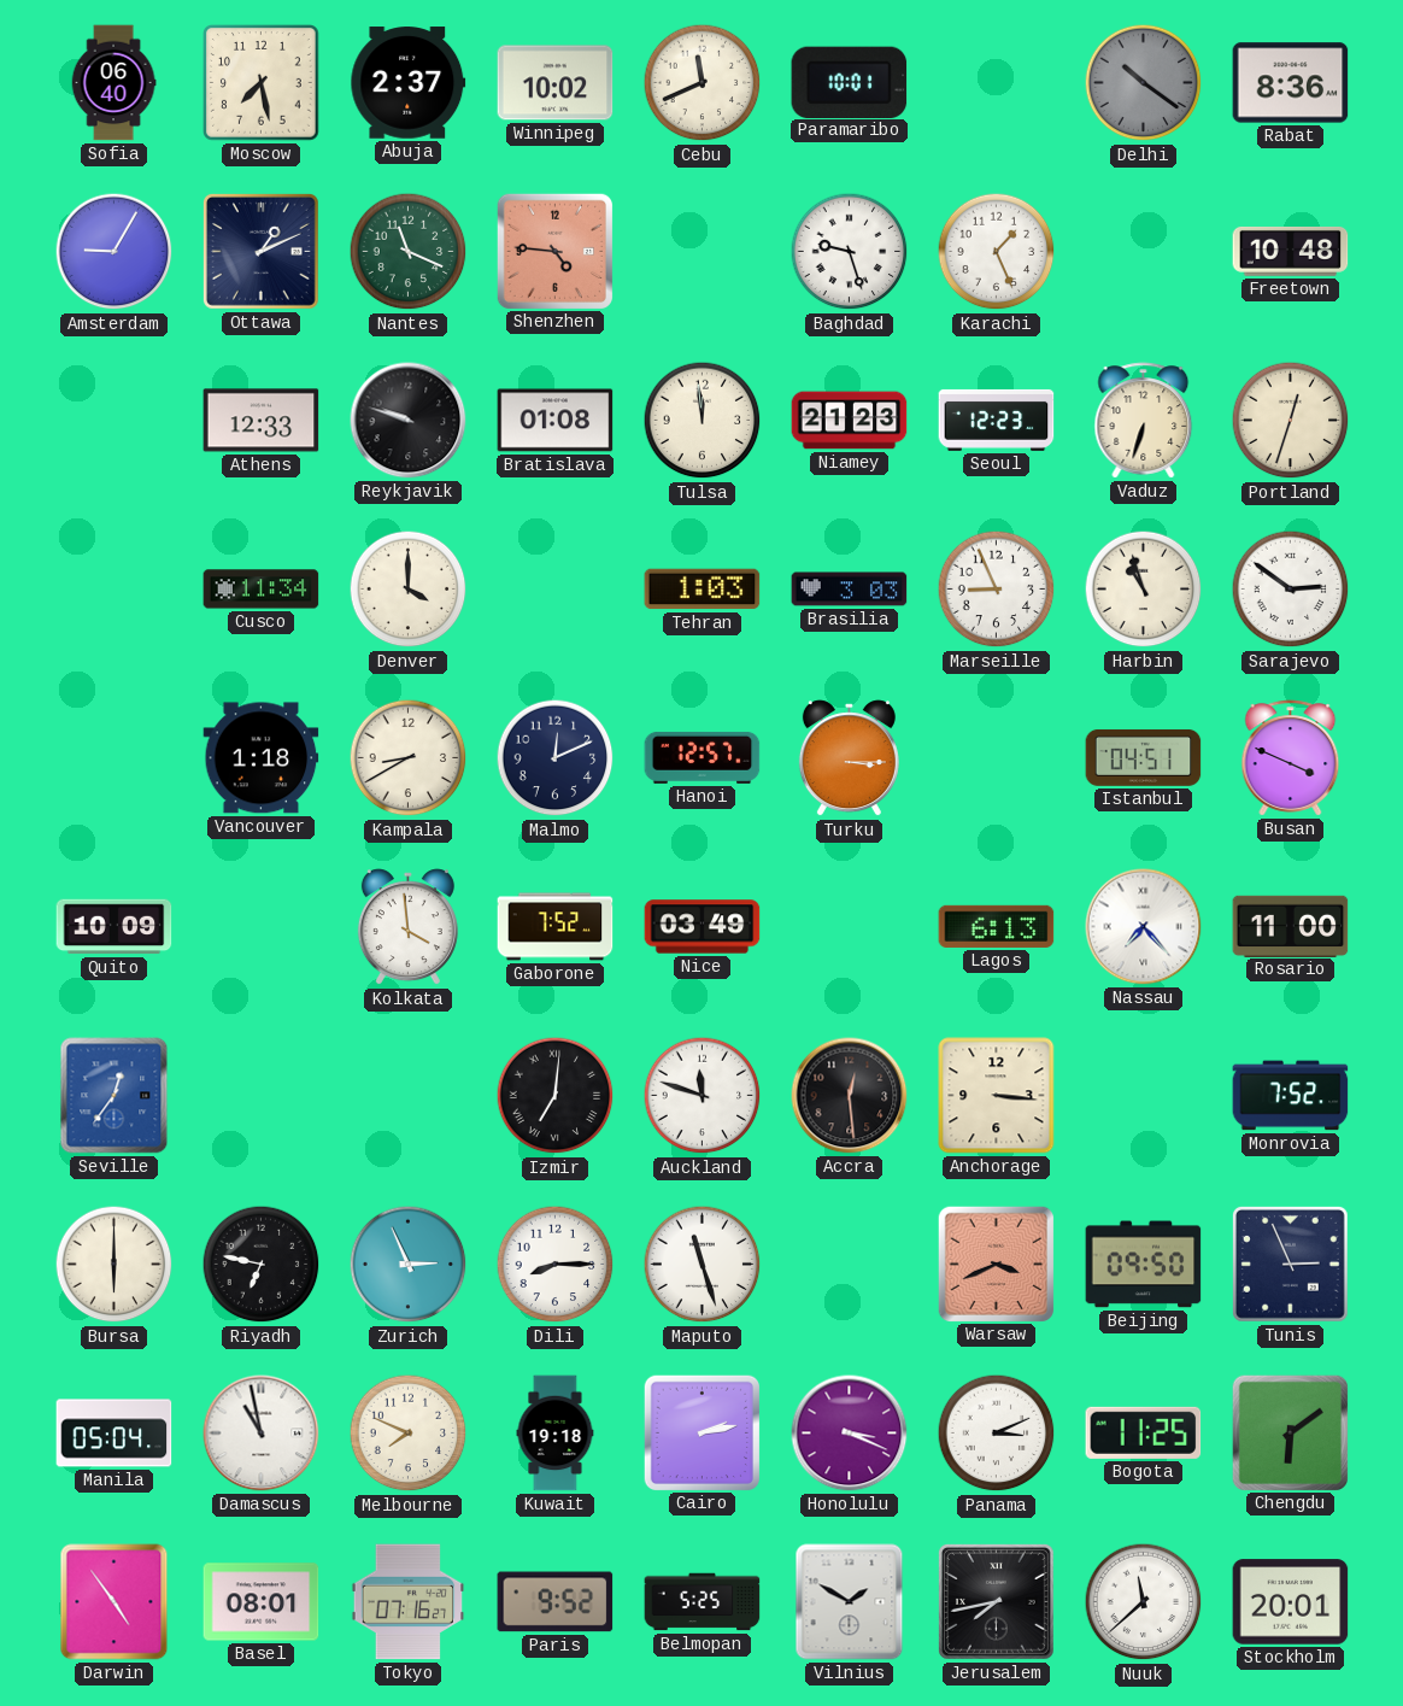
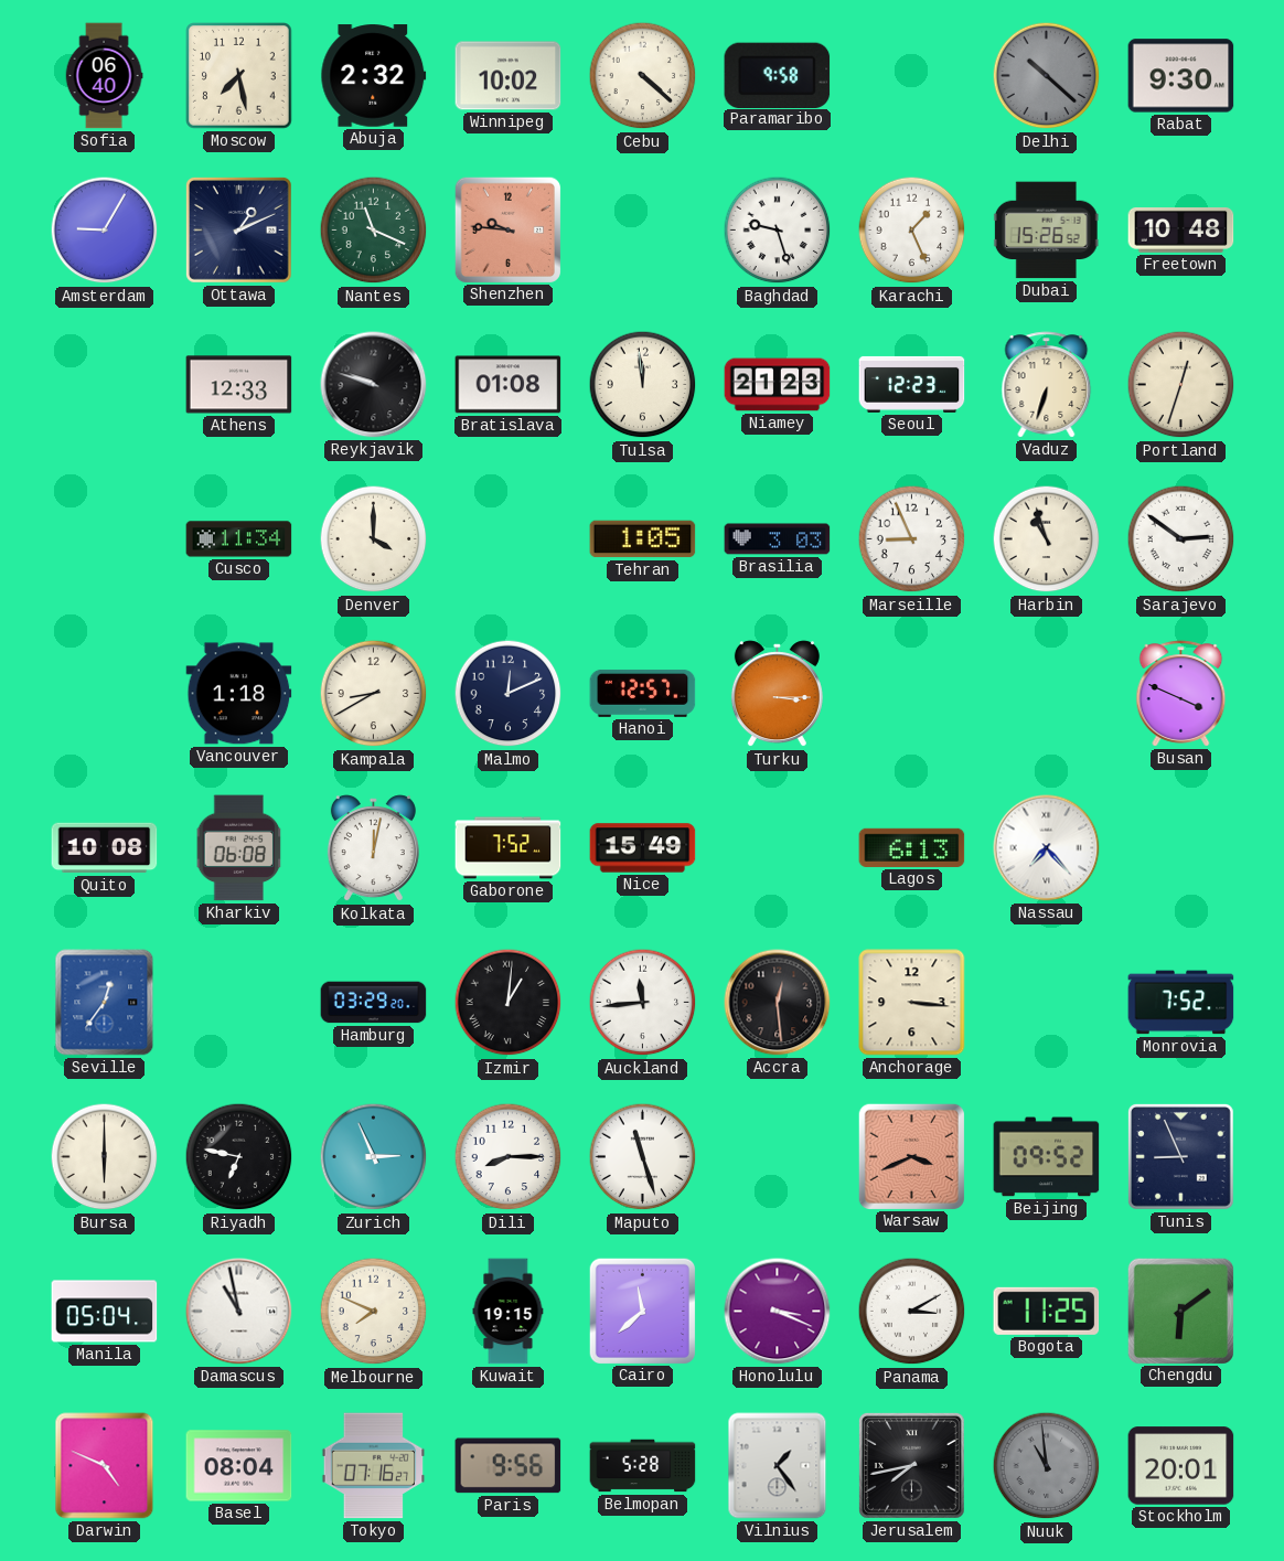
Abuja: 2:37 -> 2:32
Cebu: 11:41 -> 4:22
Paramaribo: 10:01 -> 9:58
Delhi: 10:21 -> 10:22
Rabat: 8:36 -> 9:30
Shenzhen: 4:46 -> 9:46
Dubai: none -> 15:26
Tehran: 1:03 -> 1:05
Istanbul: 04:51 -> none
Quito: 10:09 -> 10:08
Kharkiv: none -> 06:08
Kolkata: 3:59 -> 12:02
Nice: 03:49 -> 15:49
Rosario: 11:00 -> none
Hamburg: none -> 03:29
Izmir: 7:01 -> 1:01
Auckland: 11:48 -> 11:44
Beijing: 09:50 -> 09:52
Tunis: 2:56 -> 8:56
Kuwait: 19:18 -> 19:15
Cairo: 2:13 -> 11:38
Panama: 3:11 -> 3:10
Darwin: 4:54 -> 4:49
Basel: 08:01 -> 08:04
Paris: 9:52 -> 9:56
Belmopan: 5:25 -> 5:28
Vilnius: 1:50 -> 1:24
Nuuk: 11:38 -> 10:59
Nuuk dial: white -> grey
